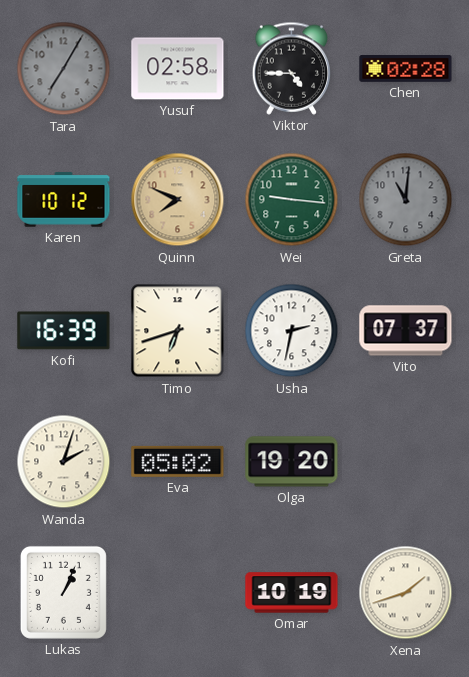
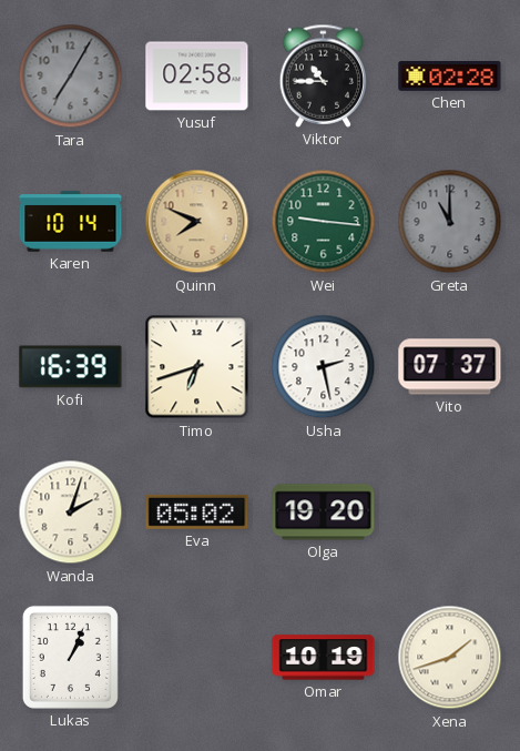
Viktor: 4:45 -> 10:45
Karen: 10:12 -> 10:14
Greta: 11:01 -> 11:00
Usha: 2:32 -> 2:28
